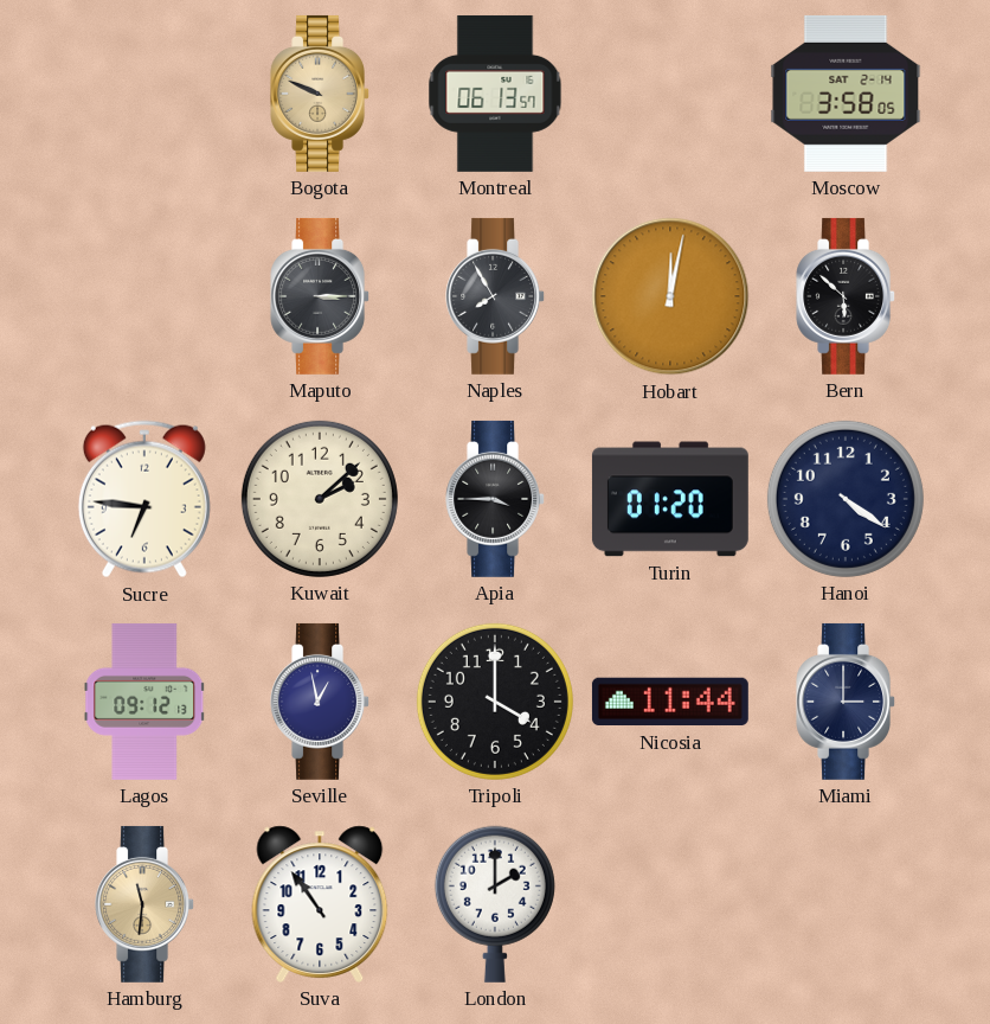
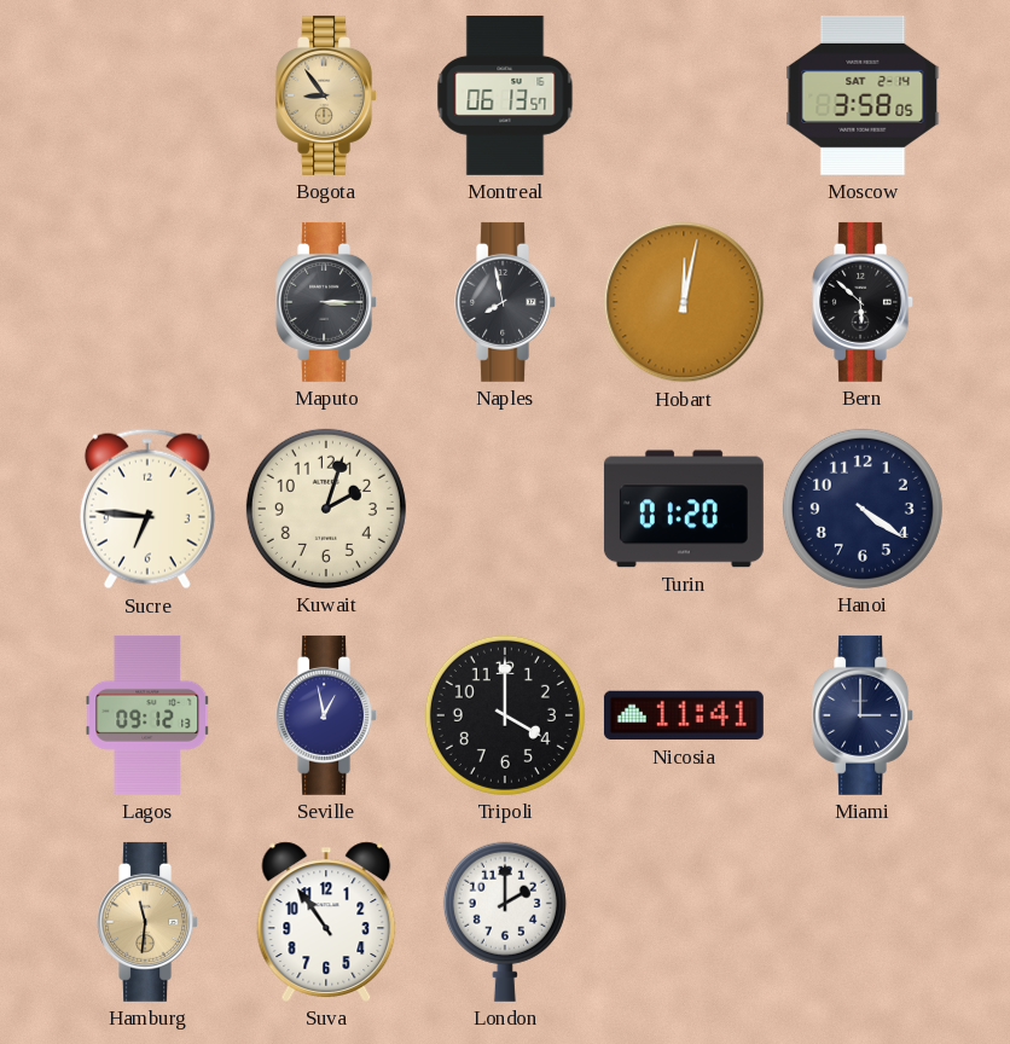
Bogota: 9:49 -> 8:54
Naples: 7:55 -> 7:58
Kuwait: 2:08 -> 2:03
Apia: 3:45 -> none
Nicosia: 11:44 -> 11:41
